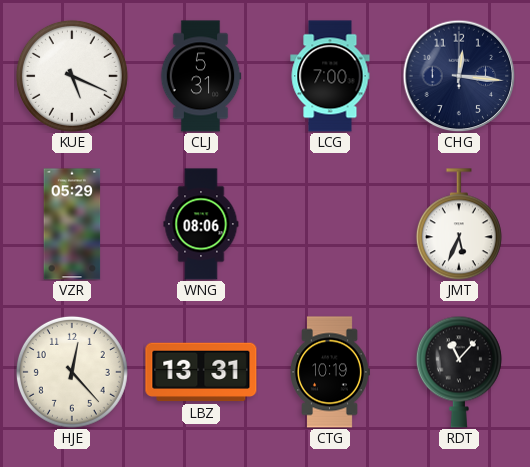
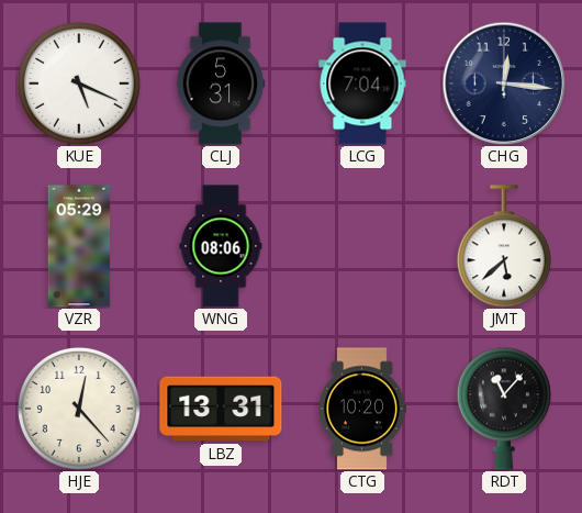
LCG: 7:00 -> 7:04
JMT: 5:34 -> 5:38
CTG: 10:19 -> 10:20
